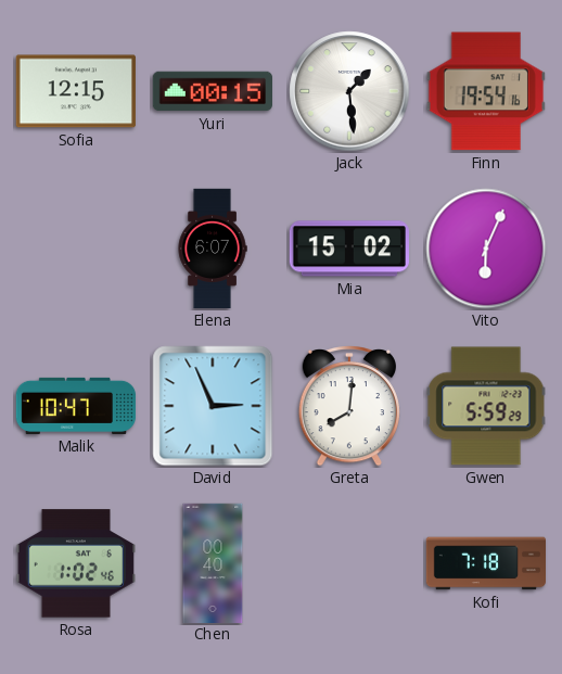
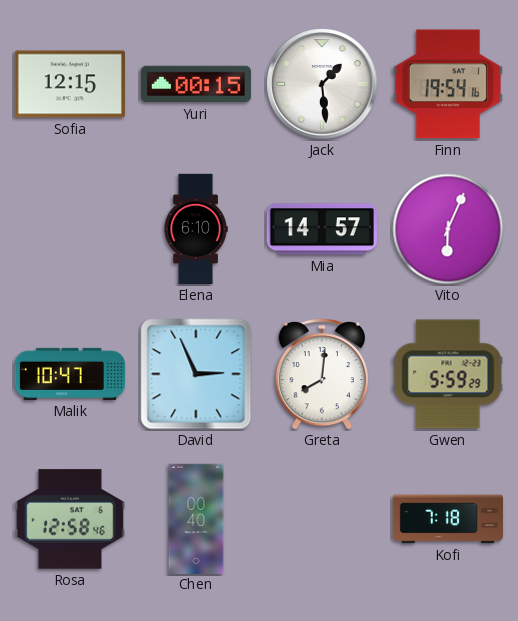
Elena: 6:07 -> 6:10
Mia: 15:02 -> 14:57
Rosa: 1:02 -> 12:58
